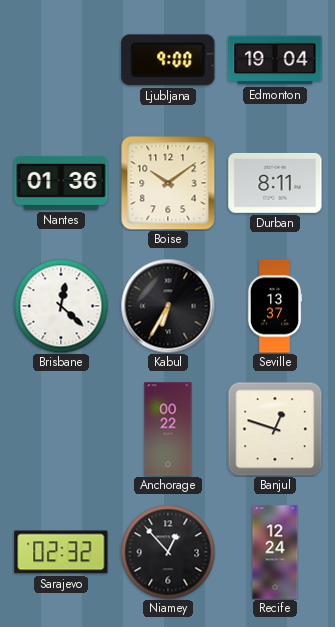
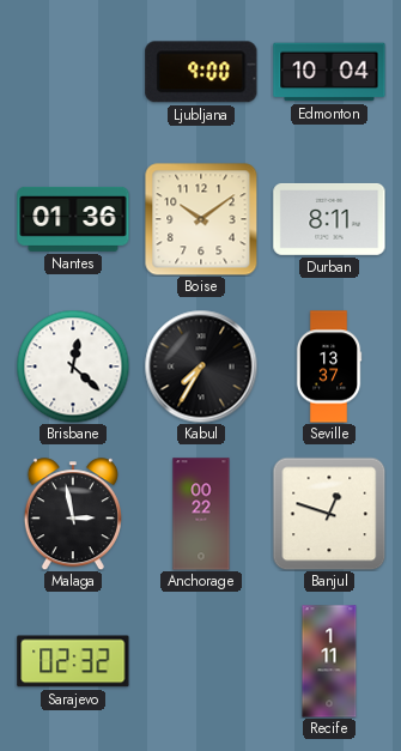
Edmonton: 19:04 -> 10:04
Kabul: 6:35 -> 7:35
Malaga: none -> 2:58
Niamey: 12:53 -> none
Recife: 12:24 -> 1:11
